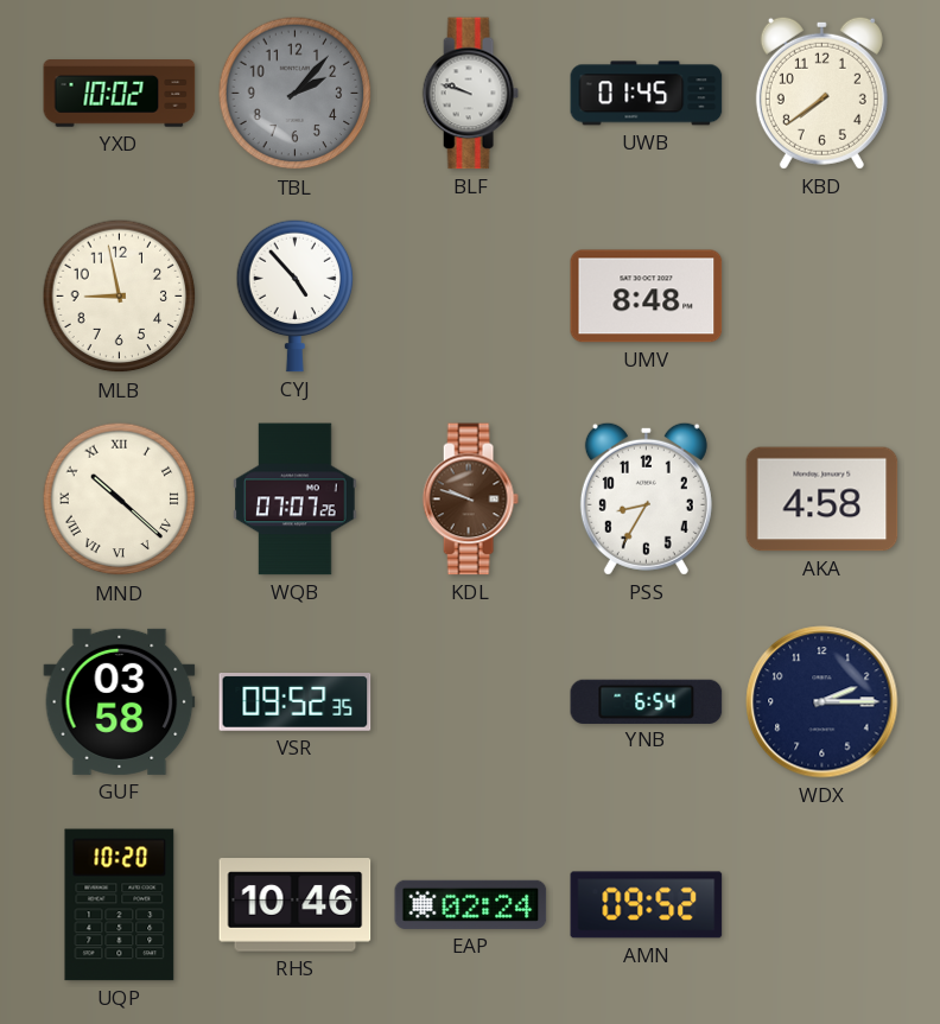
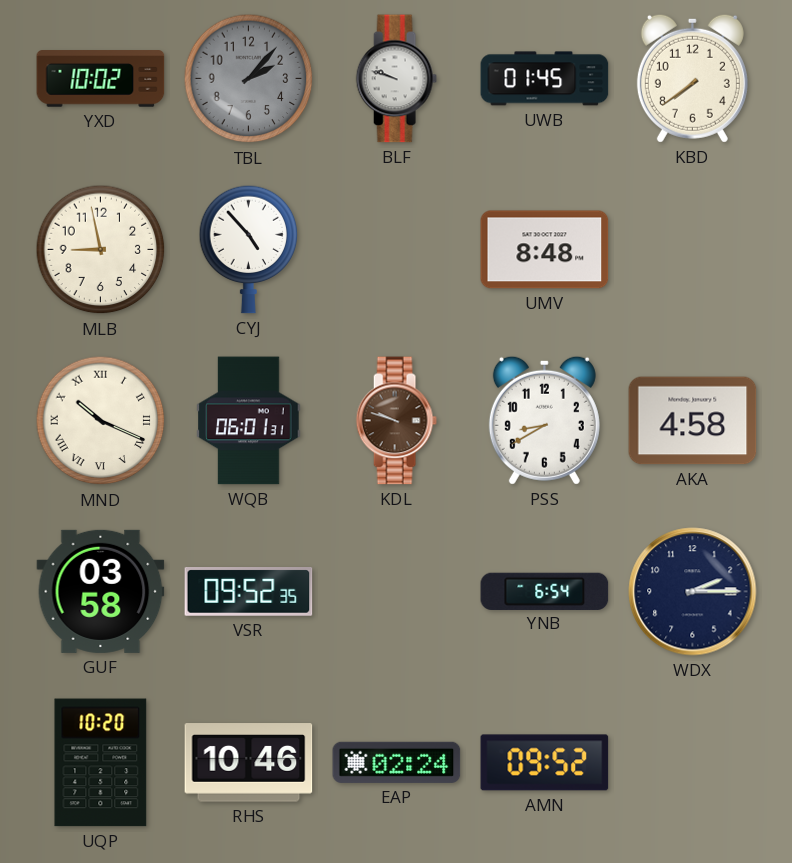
MND: 10:22 -> 10:19
WQB: 07:07 -> 06:01
PSS: 8:35 -> 8:40
